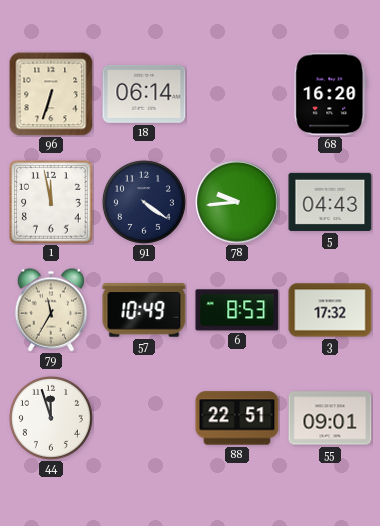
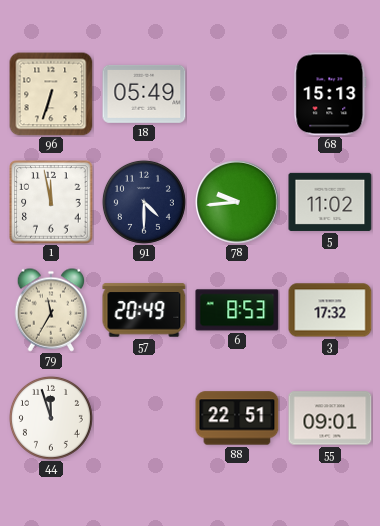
18: 06:14 -> 05:49
68: 16:20 -> 15:13
91: 4:21 -> 4:30
5: 04:43 -> 11:02
57: 10:49 -> 20:49
